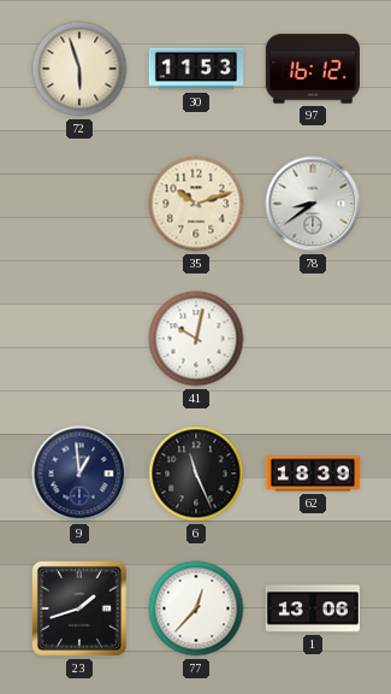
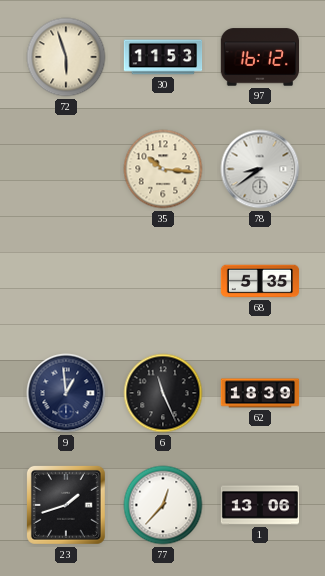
35: 10:12 -> 10:16
41: 10:02 -> none
68: none -> 5:35
